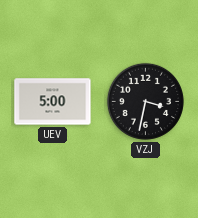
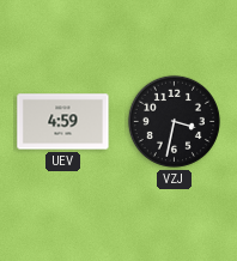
UEV: 5:00 -> 4:59
